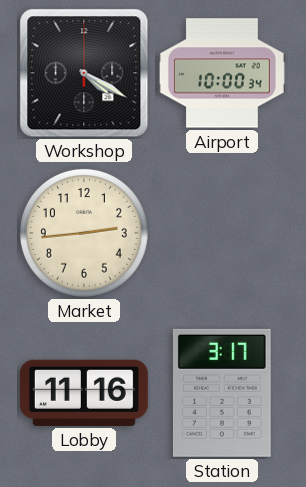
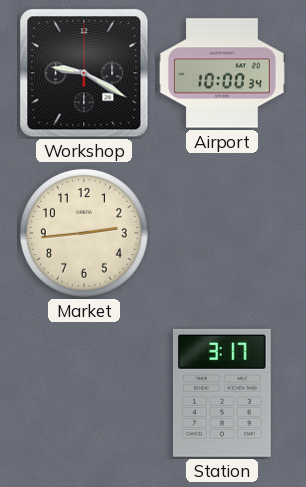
Workshop: 4:20 -> 9:20
Lobby: 11:16 -> none
